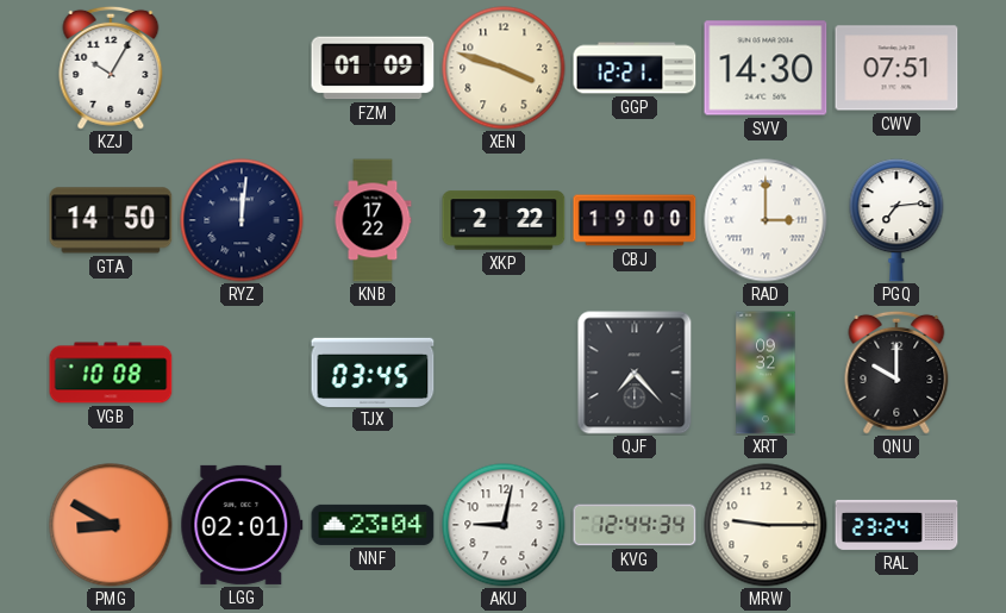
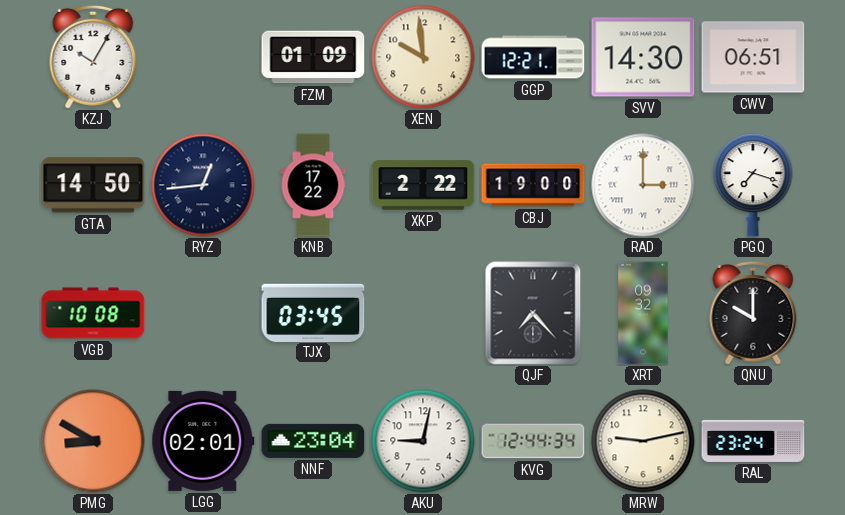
XEN: 3:48 -> 9:59
CWV: 07:51 -> 06:51
RYZ: 12:01 -> 12:44
PGQ: 7:14 -> 7:18
MRW: 9:15 -> 9:13
